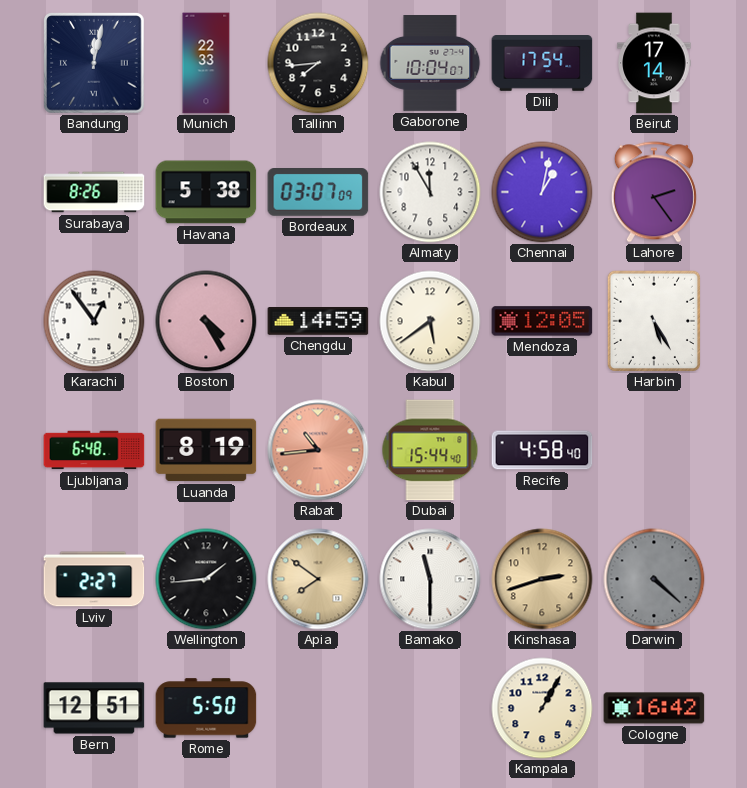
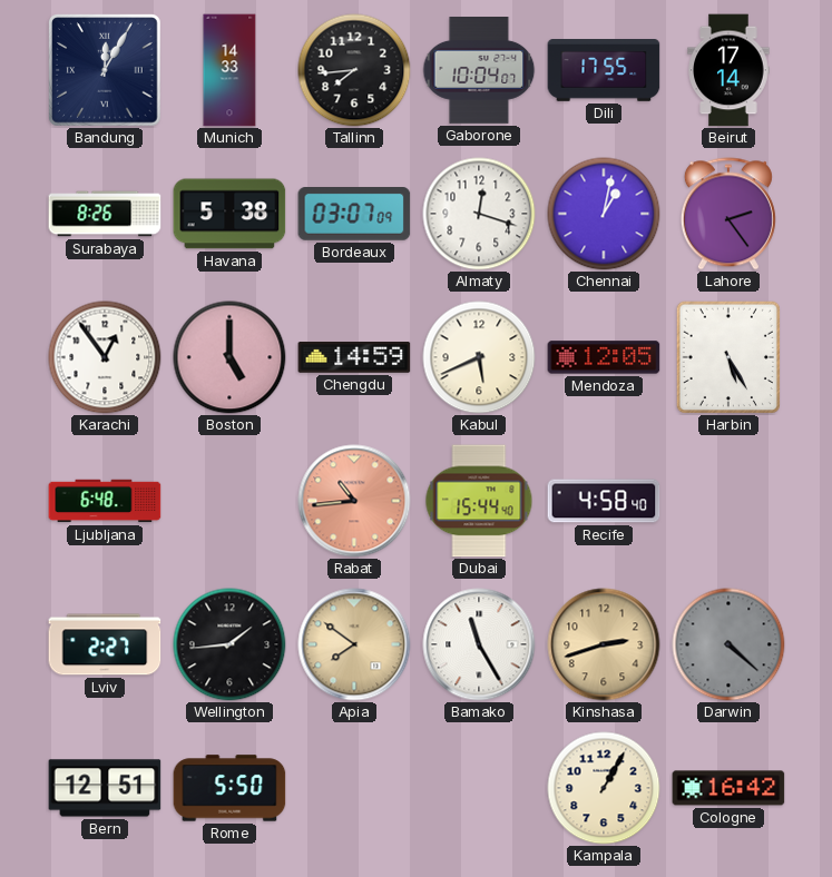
Bandung: 12:02 -> 12:05
Munich: 22:33 -> 14:33
Dili: 17:54 -> 17:55
Almaty: 11:55 -> 12:18
Boston: 4:25 -> 5:00
Kabul: 5:39 -> 5:41
Luanda: 8:19 -> none
Bamako: 11:30 -> 11:25
